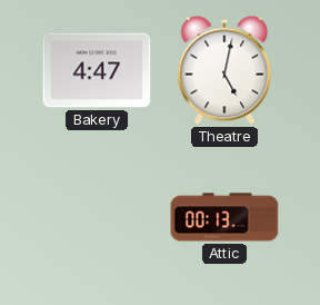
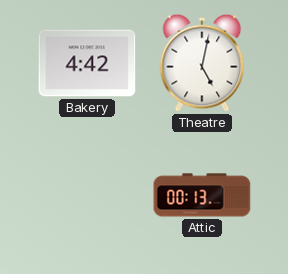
Bakery: 4:47 -> 4:42
